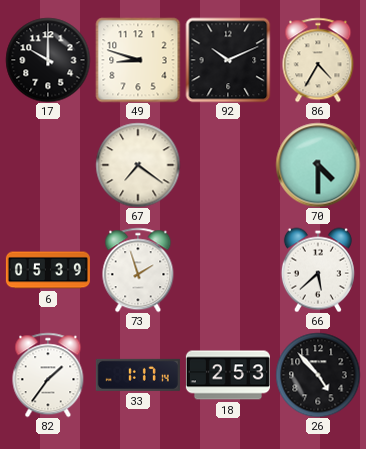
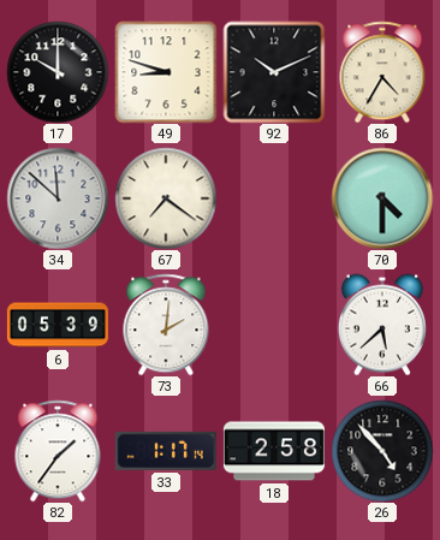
34: none -> 11:52
73: 1:57 -> 2:01
18: 2:53 -> 2:58
